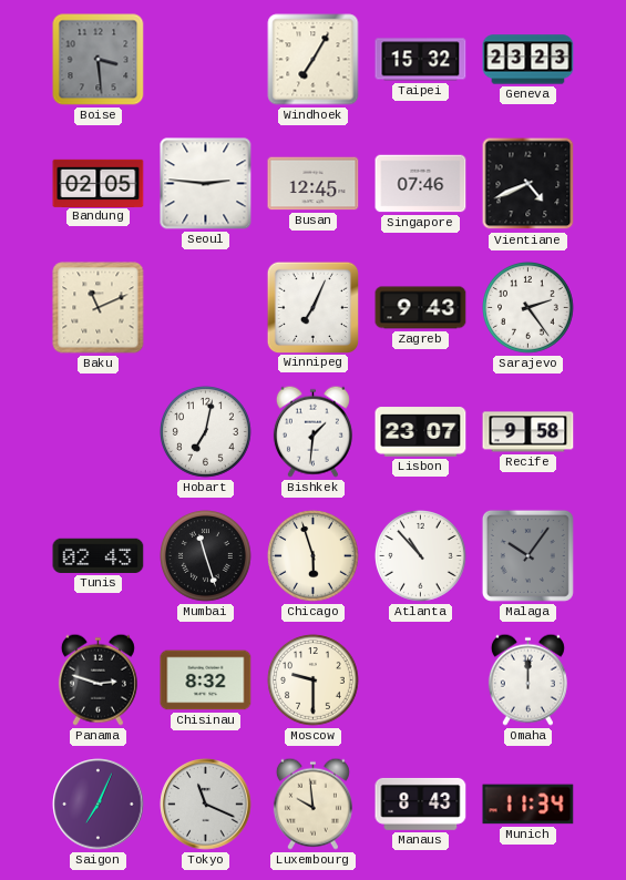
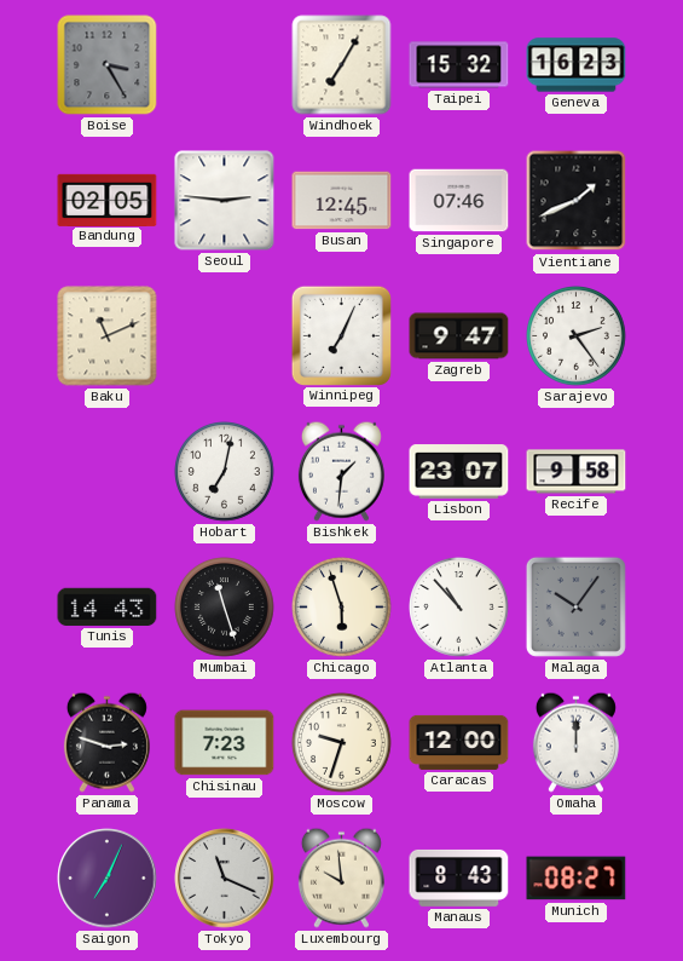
Boise: 3:29 -> 3:25
Geneva: 23:23 -> 16:23
Vientiane: 4:41 -> 1:41
Zagreb: 9:43 -> 9:47
Tunis: 02:43 -> 14:43
Chisinau: 8:32 -> 7:23
Moscow: 9:30 -> 9:33
Caracas: none -> 12:00
Munich: 11:34 -> 08:27
